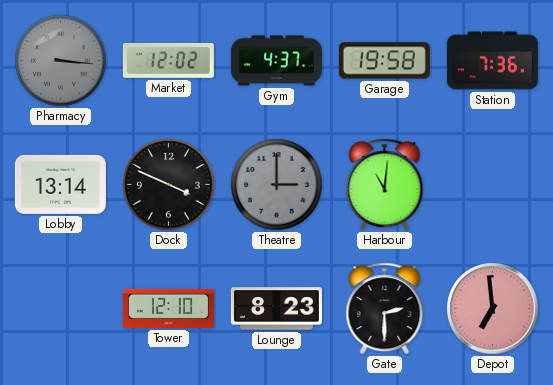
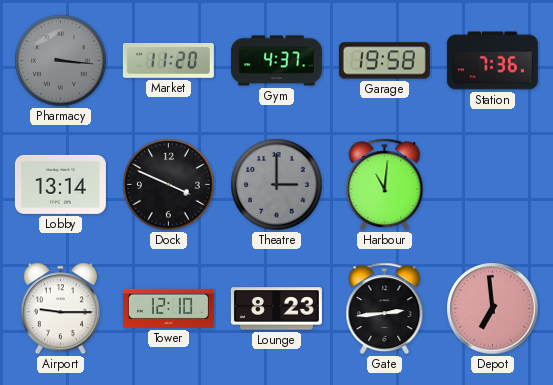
Market: 12:02 -> 11:20
Airport: none -> 9:15
Gate: 2:30 -> 2:44
